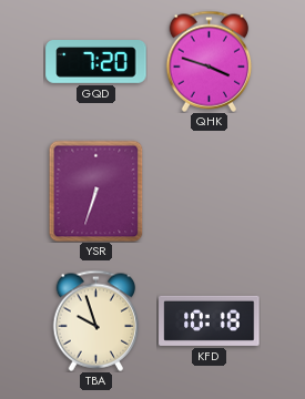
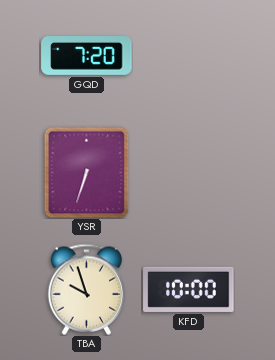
QHK: 3:48 -> none
KFD: 10:18 -> 10:00
